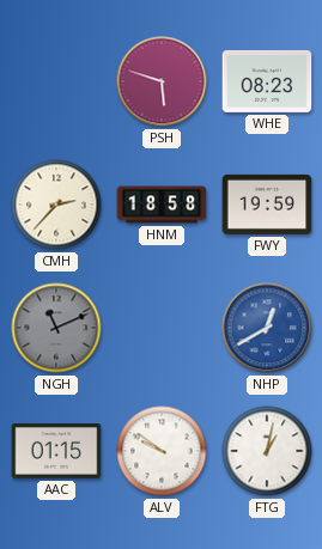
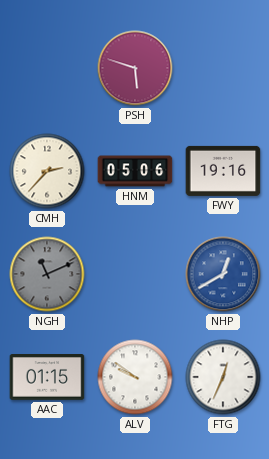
WHE: 08:23 -> none
HNM: 18:58 -> 05:06
FWY: 19:59 -> 19:16
FTG: 1:02 -> 12:34
